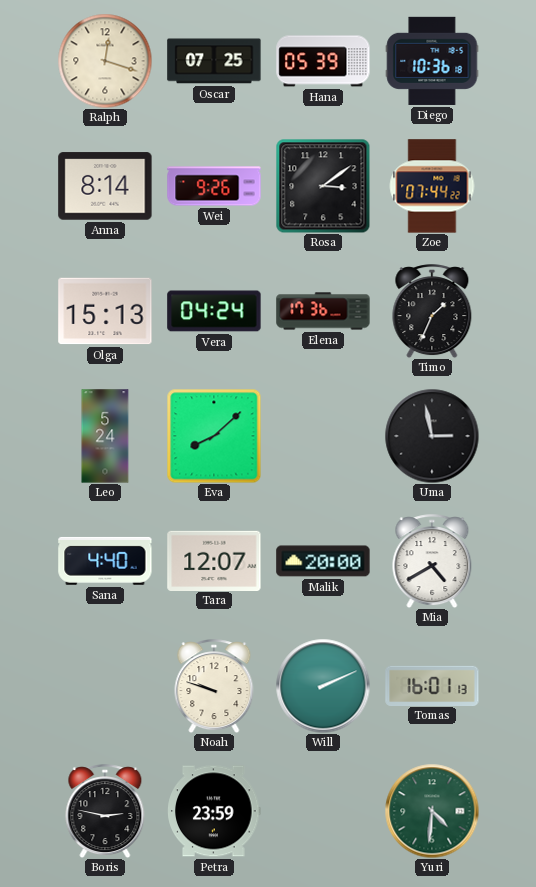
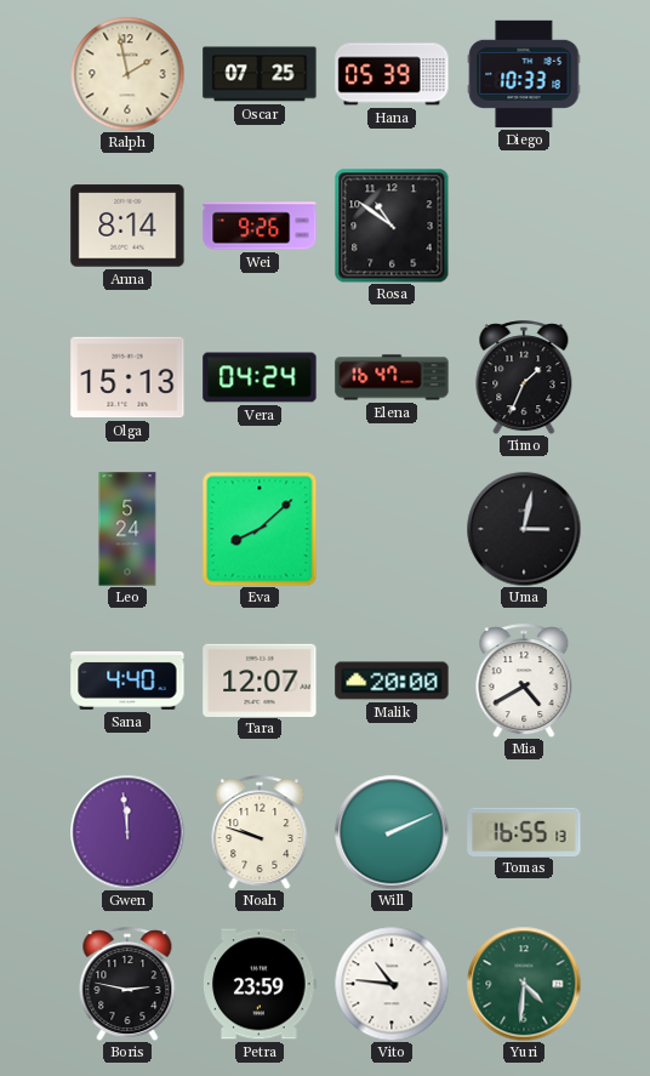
Ralph: 12:18 -> 1:58
Diego: 10:36 -> 10:33
Rosa: 3:09 -> 10:51
Zoe: 07:44 -> none
Elena: 17:36 -> 16:47
Uma: 2:58 -> 3:02
Gwen: none -> 11:59
Tomas: 16:01 -> 16:55
Vito: none -> 10:46
